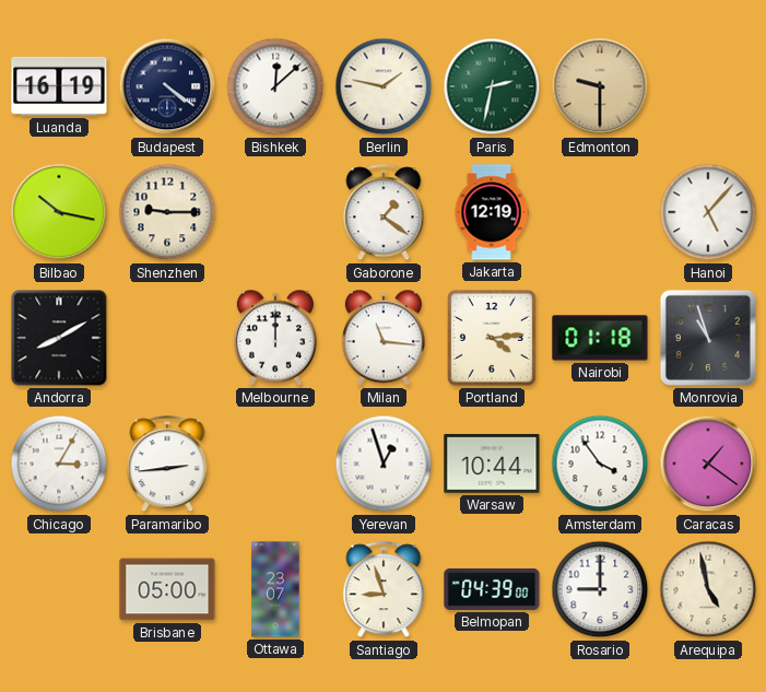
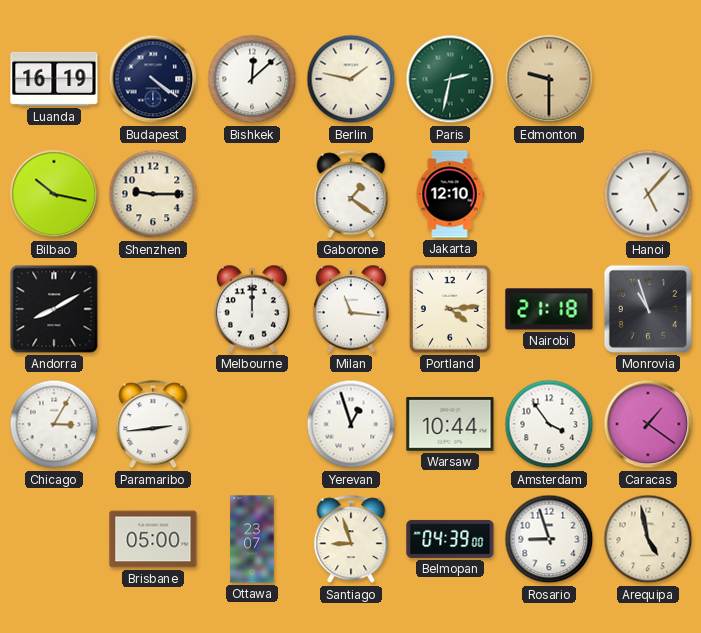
Jakarta: 12:19 -> 12:10
Nairobi: 01:18 -> 21:18
Rosario: 9:00 -> 8:57
